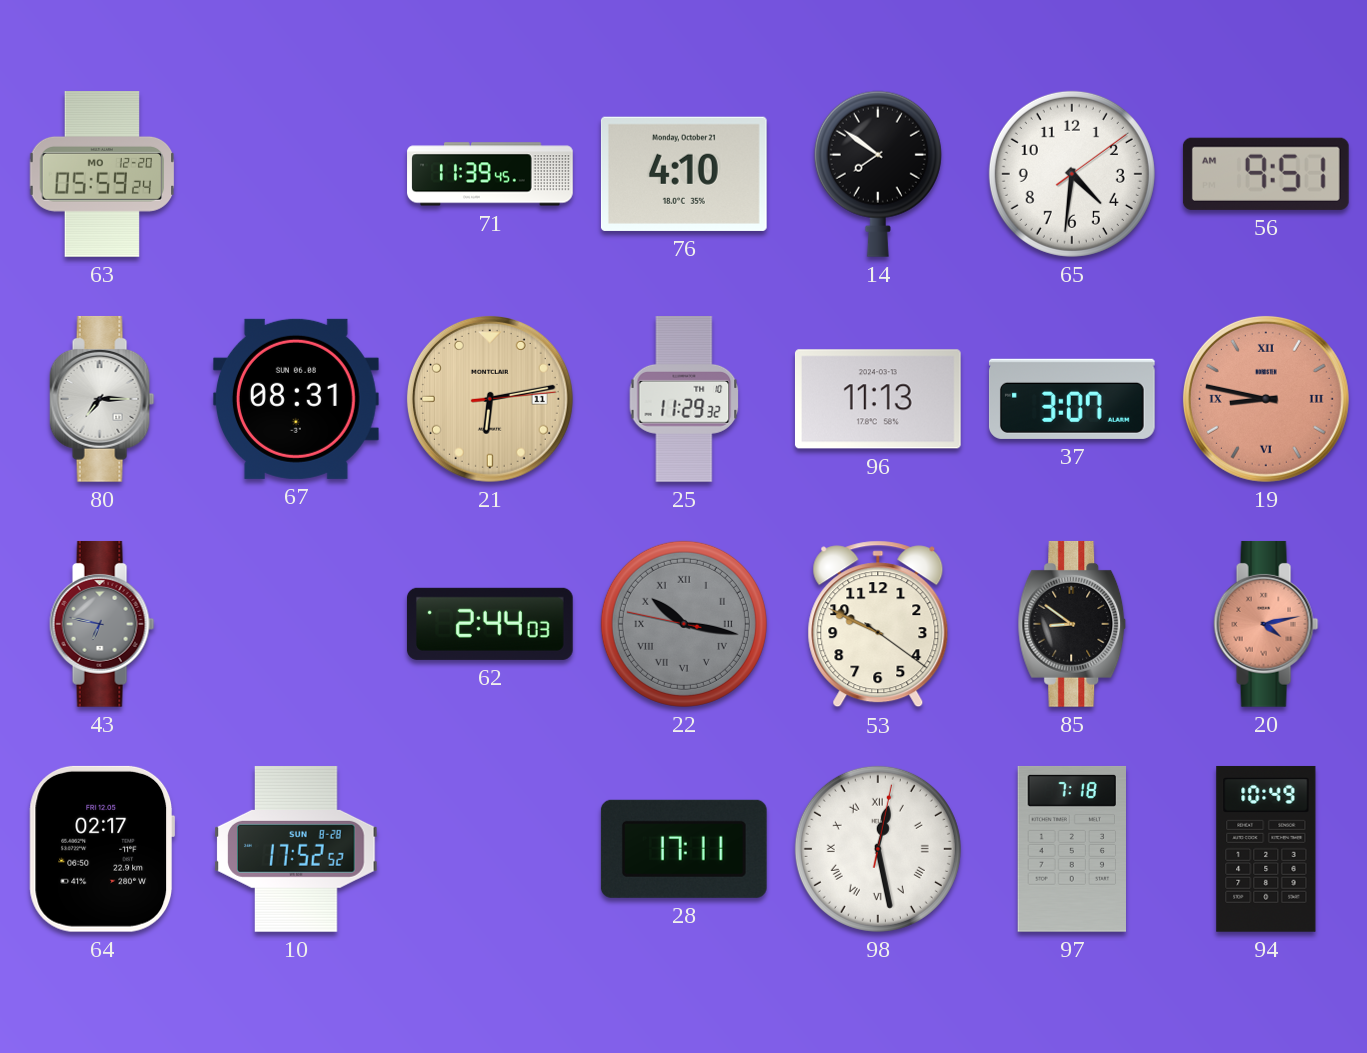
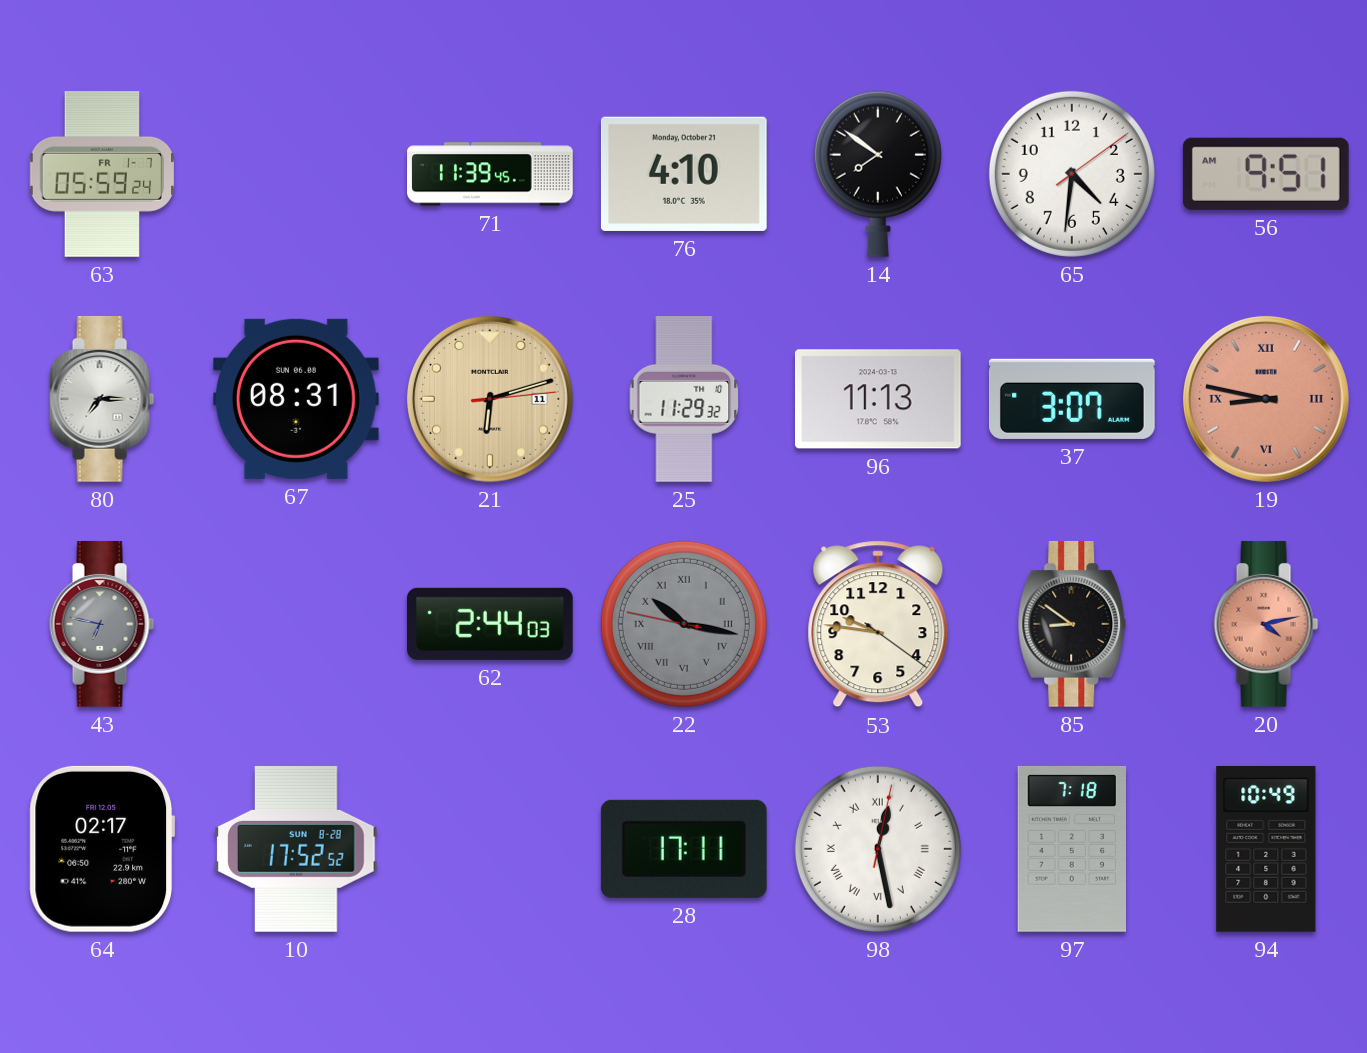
63 date: MO 12-20 -> FR 1-7
21: 6:13 -> 6:12
53: 9:49 -> 9:46
